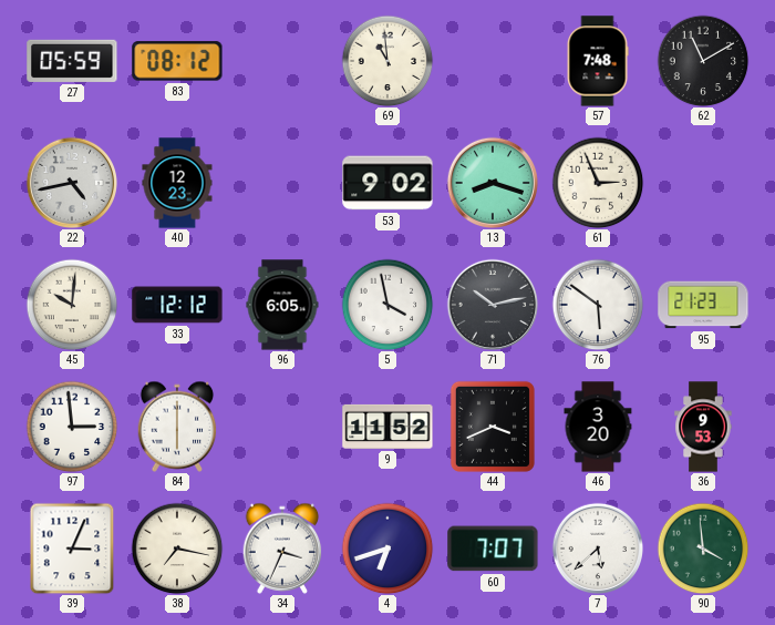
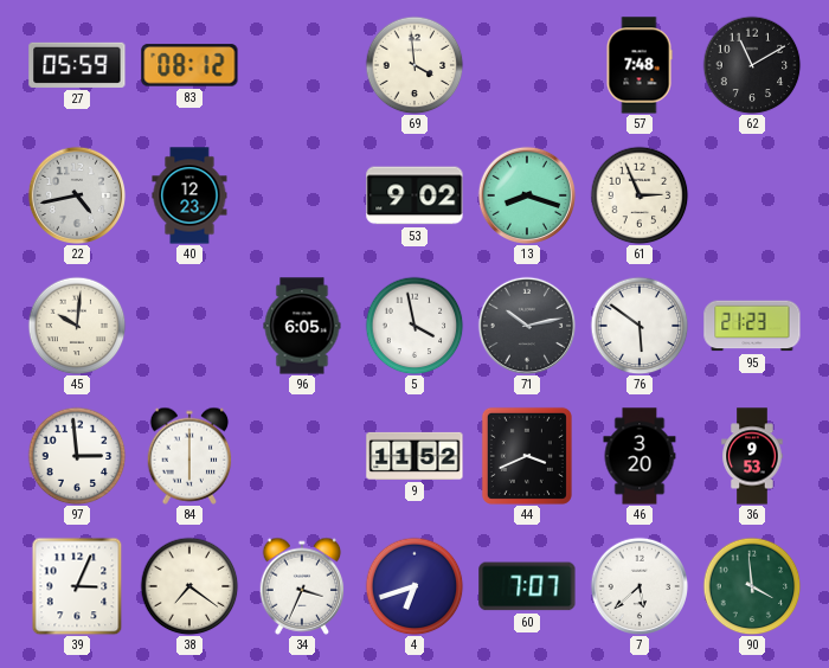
69: 10:59 -> 3:59
33: 12:12 -> none
38: 7:17 -> 7:21
